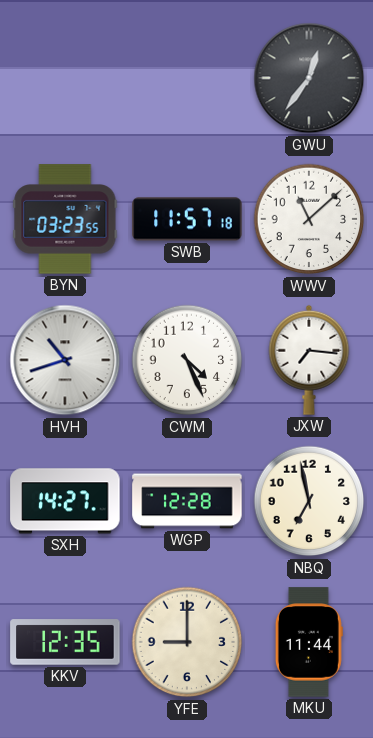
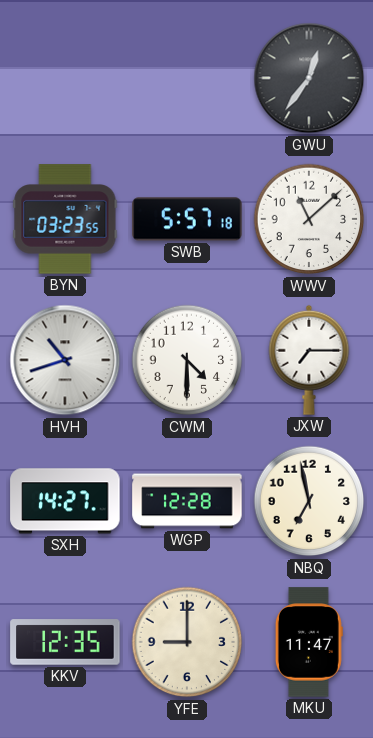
SWB: 11:57 -> 5:57
CWM: 4:26 -> 4:30
JXW: 7:16 -> 7:15
MKU: 11:44 -> 11:47
